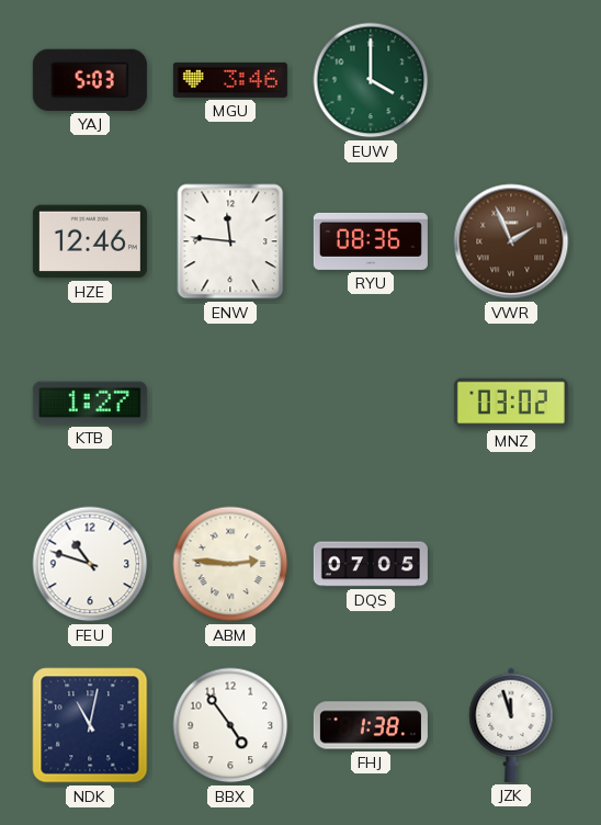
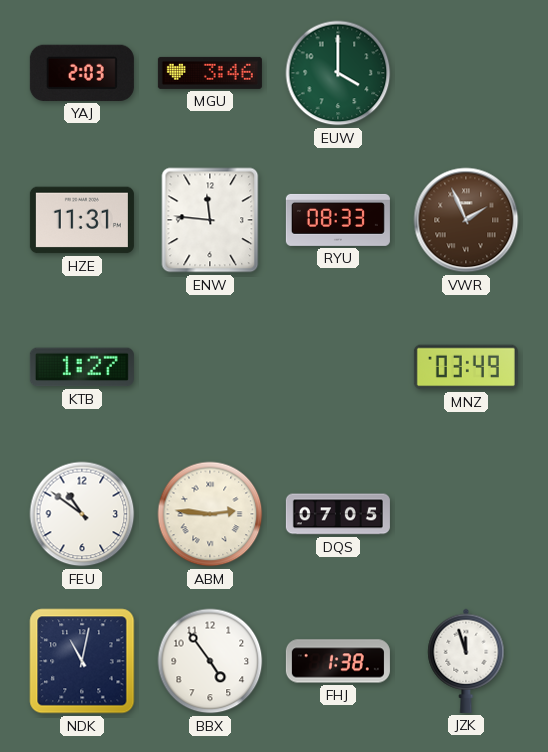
YAJ: 5:03 -> 2:03
HZE: 12:46 -> 11:31
RYU: 08:36 -> 08:33
MNZ: 03:02 -> 03:49
FEU: 10:48 -> 10:51
